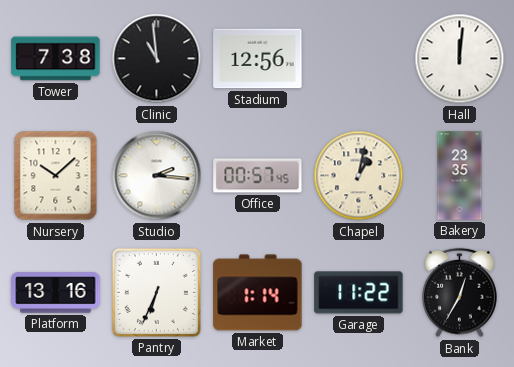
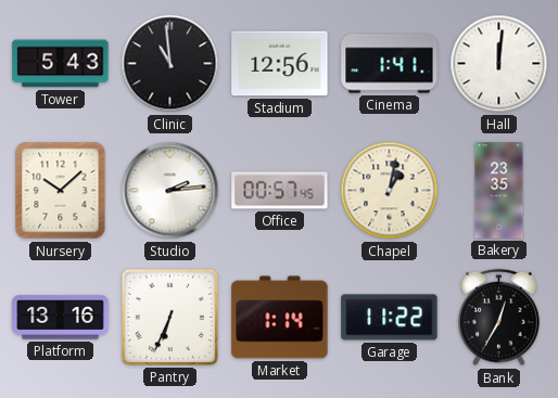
Tower: 7:38 -> 5:43
Cinema: none -> 1:41
Studio: 2:16 -> 2:14
